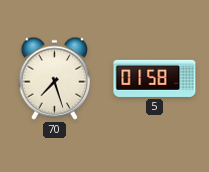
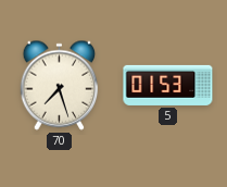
5: 01:58 -> 01:53
